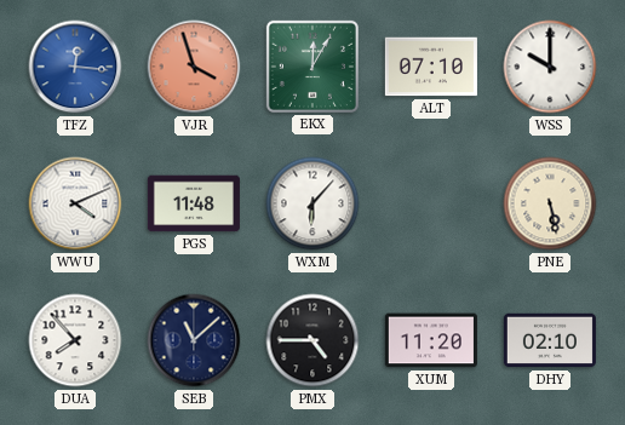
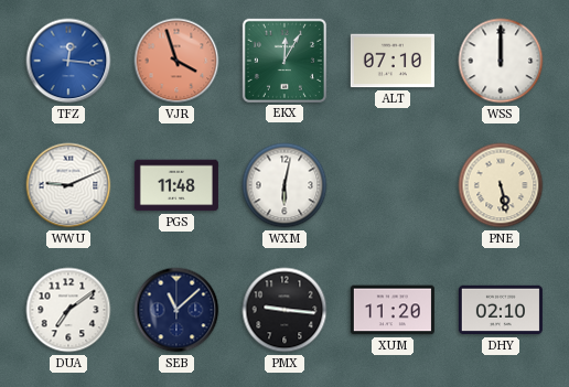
WSS: 10:00 -> 12:00
WWU: 4:11 -> 9:11
WXM: 6:07 -> 6:02
DUA: 7:53 -> 7:09
PMX: 4:45 -> 9:16
